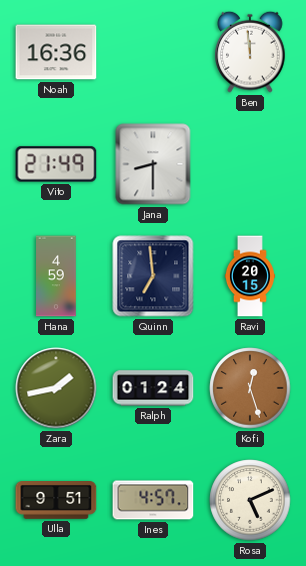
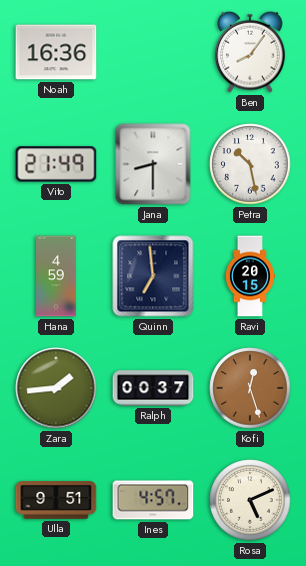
Ben: 11:59 -> 8:06
Petra: none -> 10:28
Zara: 1:43 -> 1:44
Ralph: 01:24 -> 00:37
